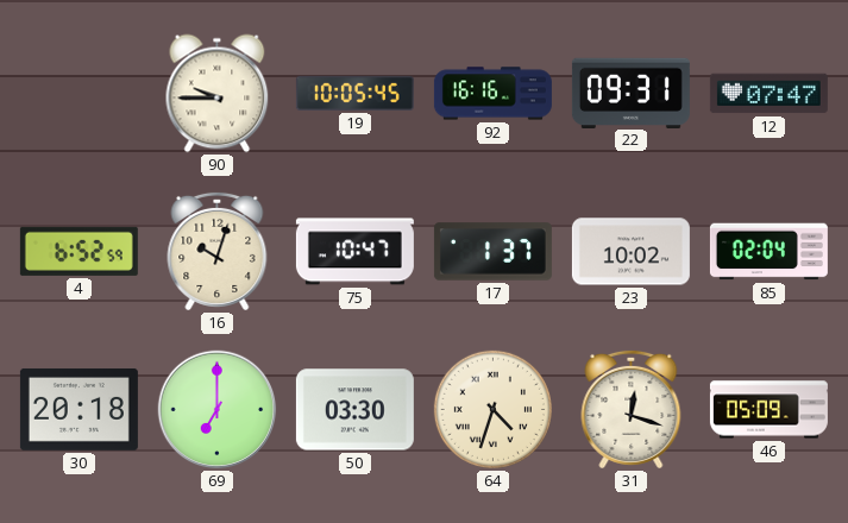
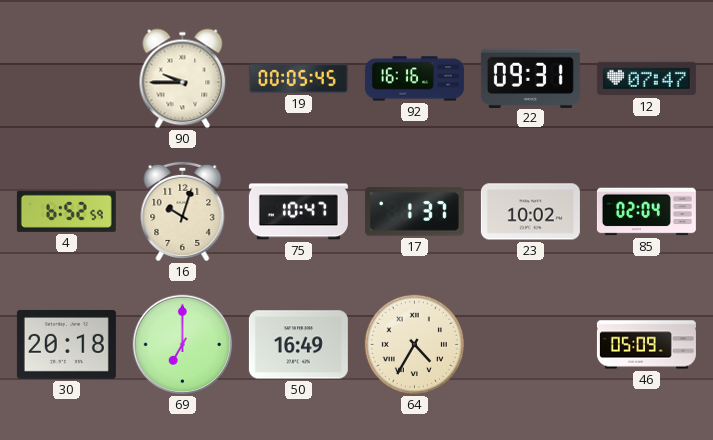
19: 10:05 -> 00:05
50: 03:30 -> 16:49
64: 4:33 -> 4:35
31: 12:18 -> none
